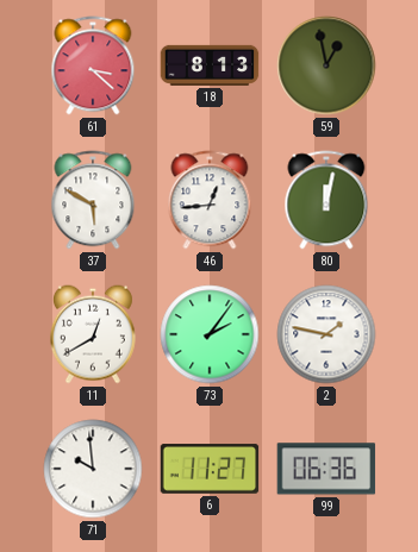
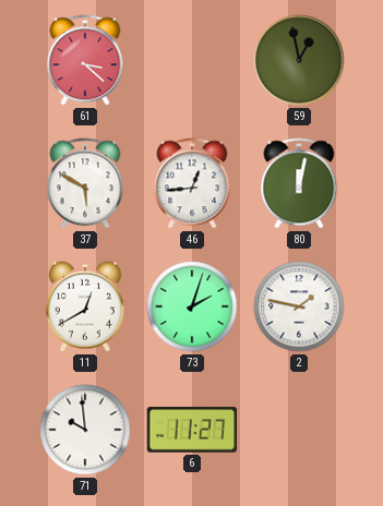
18: 8:13 -> none
73: 2:06 -> 2:03
99: 06:36 -> none
